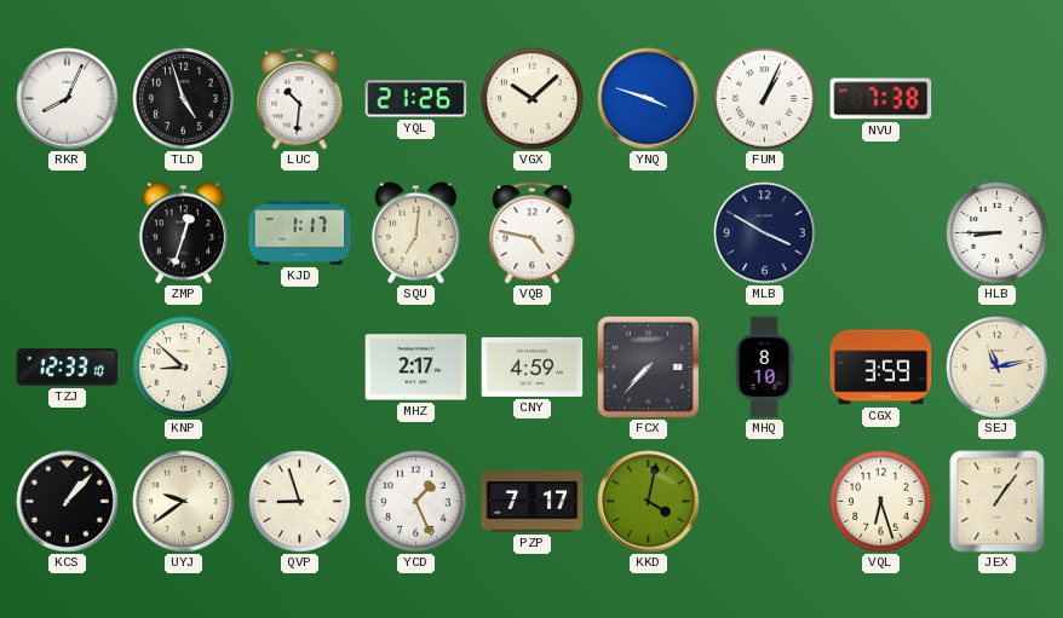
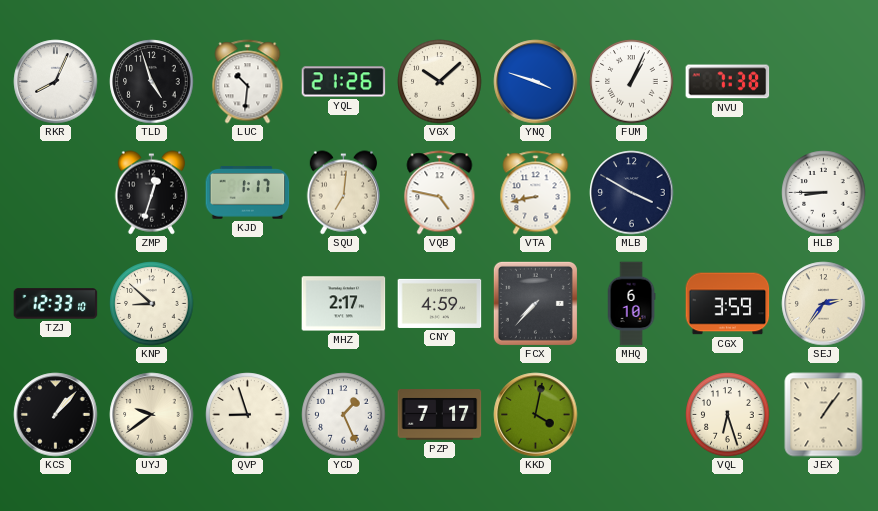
VTA: none -> 8:43
MHQ: 8:10 -> 6:10
SEJ: 11:13 -> 2:36
